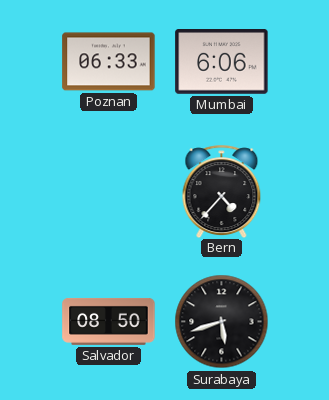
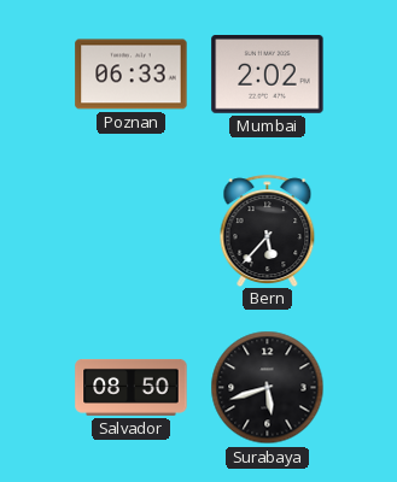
Mumbai: 6:06 -> 2:02
Bern: 4:37 -> 5:37
